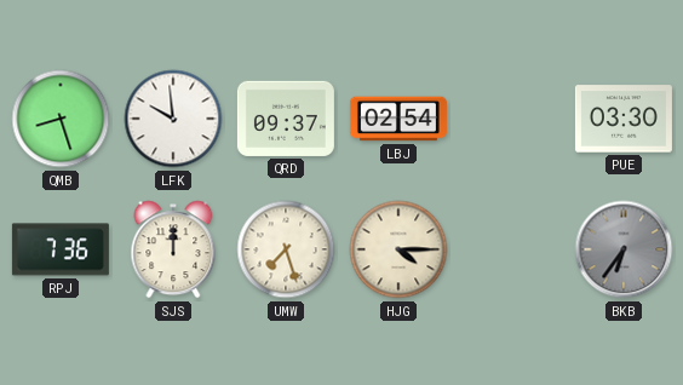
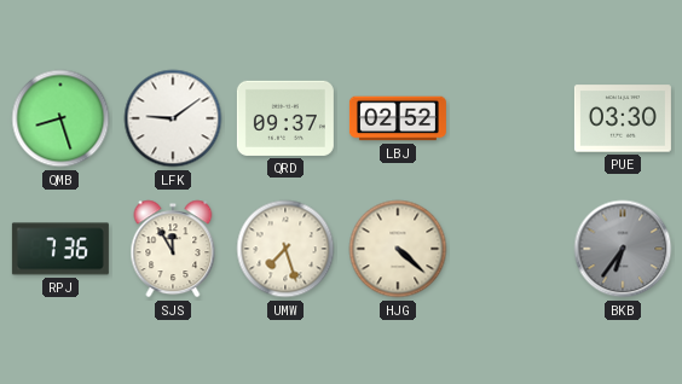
LFK: 9:59 -> 9:09
LBJ: 02:54 -> 02:52
SJS: 12:00 -> 11:55
HJG: 4:15 -> 4:22
